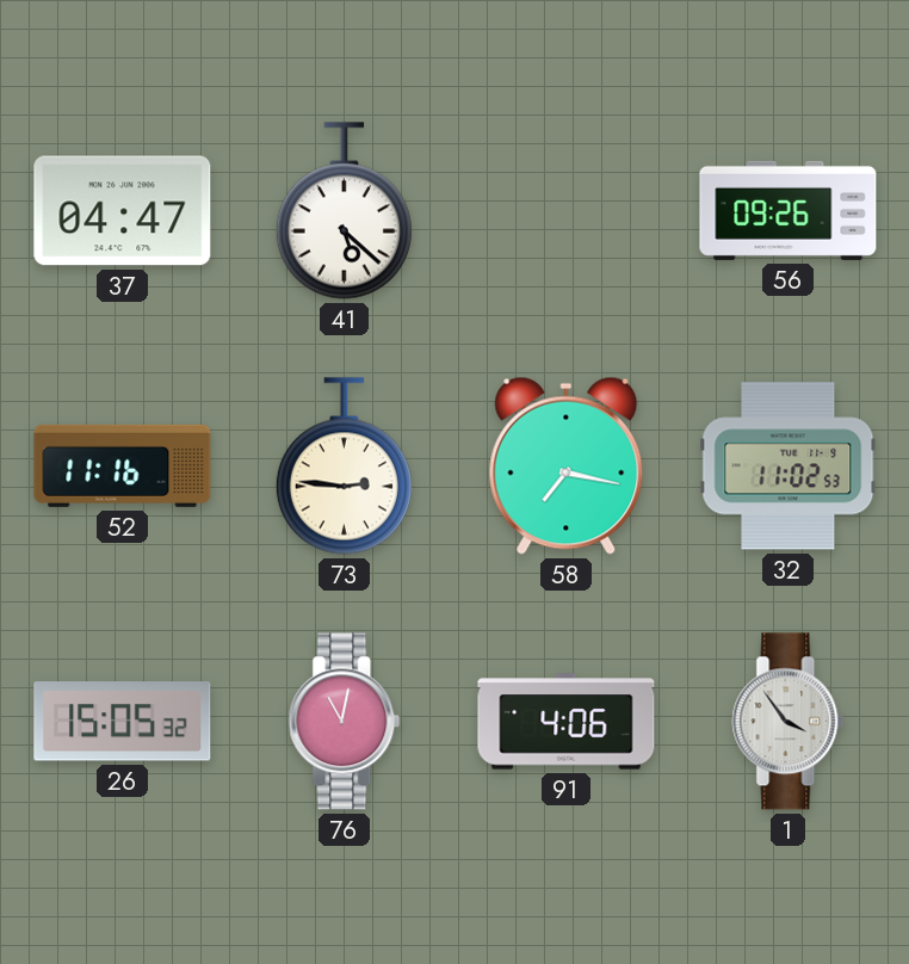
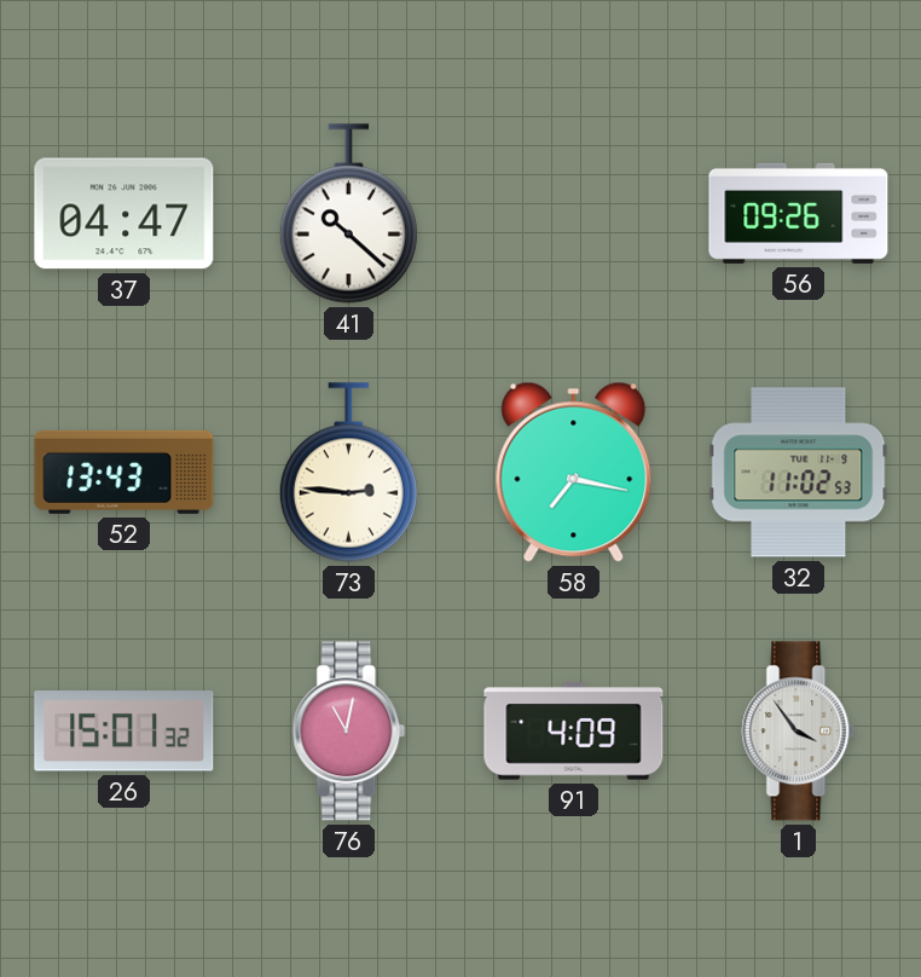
41: 5:22 -> 10:22
52: 11:16 -> 13:43
26: 15:05 -> 15:01
91: 4:06 -> 4:09
